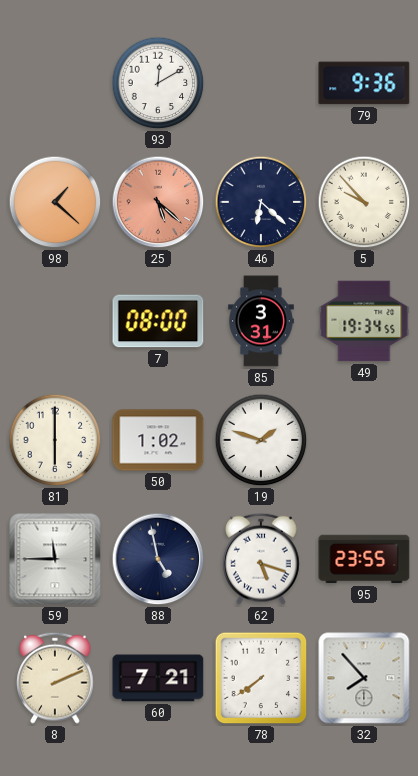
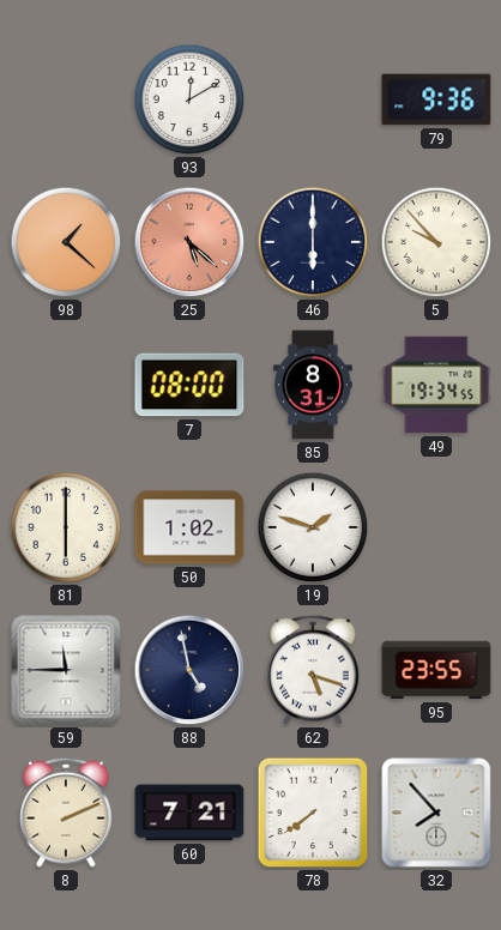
46: 6:22 -> 6:00
85: 3:31 -> 8:31
